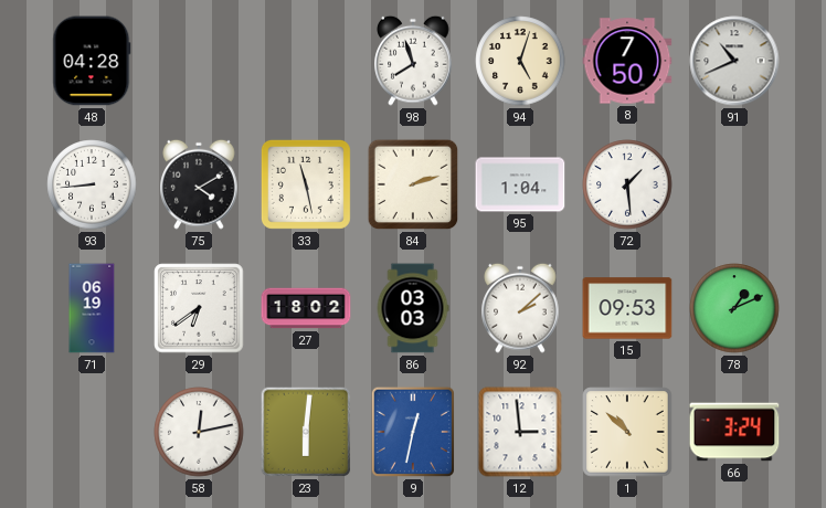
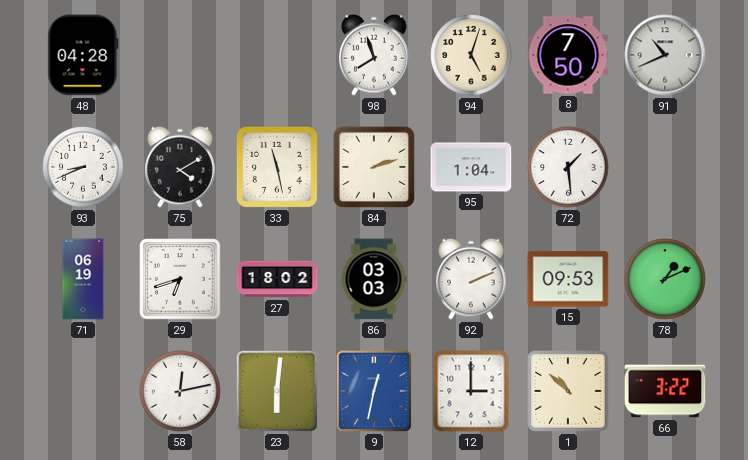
93: 8:44 -> 8:41
29: 6:39 -> 6:42
92: 2:08 -> 2:11
12: 2:59 -> 3:00
66: 3:24 -> 3:22
